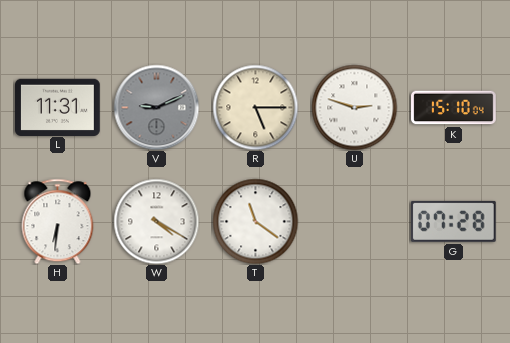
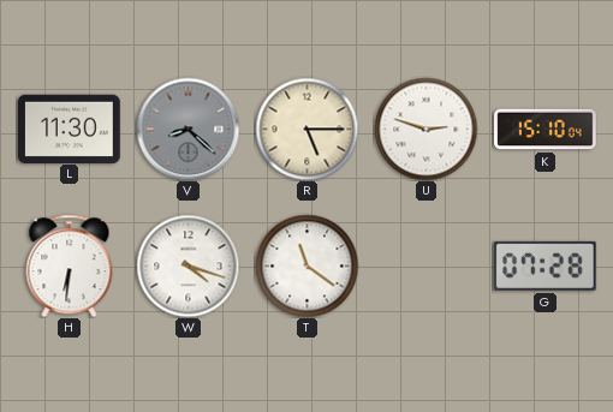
L: 11:31 -> 11:30
V: 9:11 -> 8:22
W: 4:20 -> 4:18
